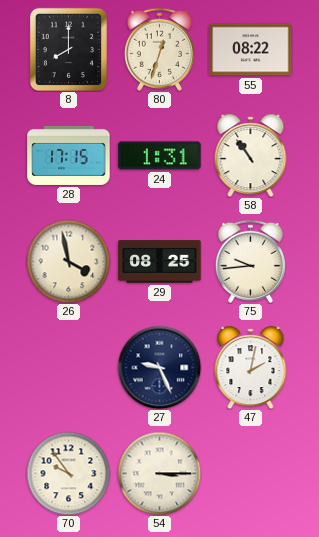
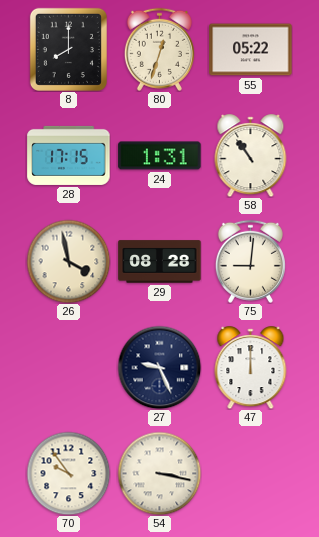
55: 08:22 -> 05:22
29: 08:25 -> 08:28
75: 9:44 -> 9:01
47: 2:02 -> 12:00
54: 3:15 -> 3:17
